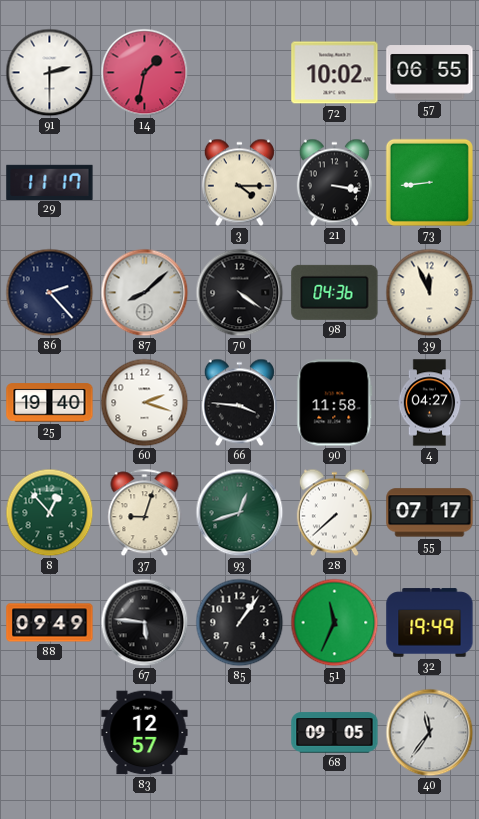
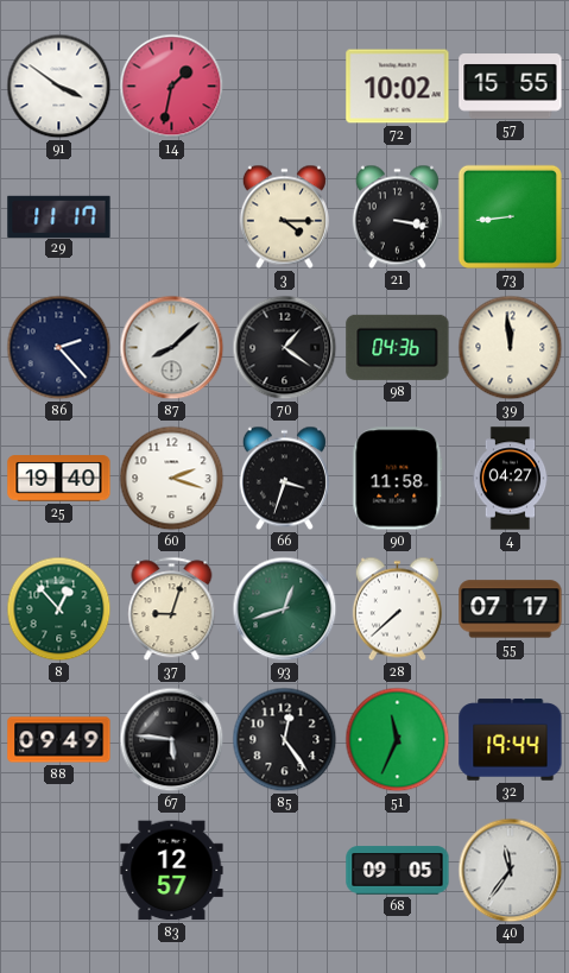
91: 2:30 -> 3:51
57: 06:55 -> 15:55
70: 4:21 -> 1:21
39: 11:56 -> 11:59
66: 3:46 -> 3:33
85: 1:06 -> 12:24
32: 19:49 -> 19:44
